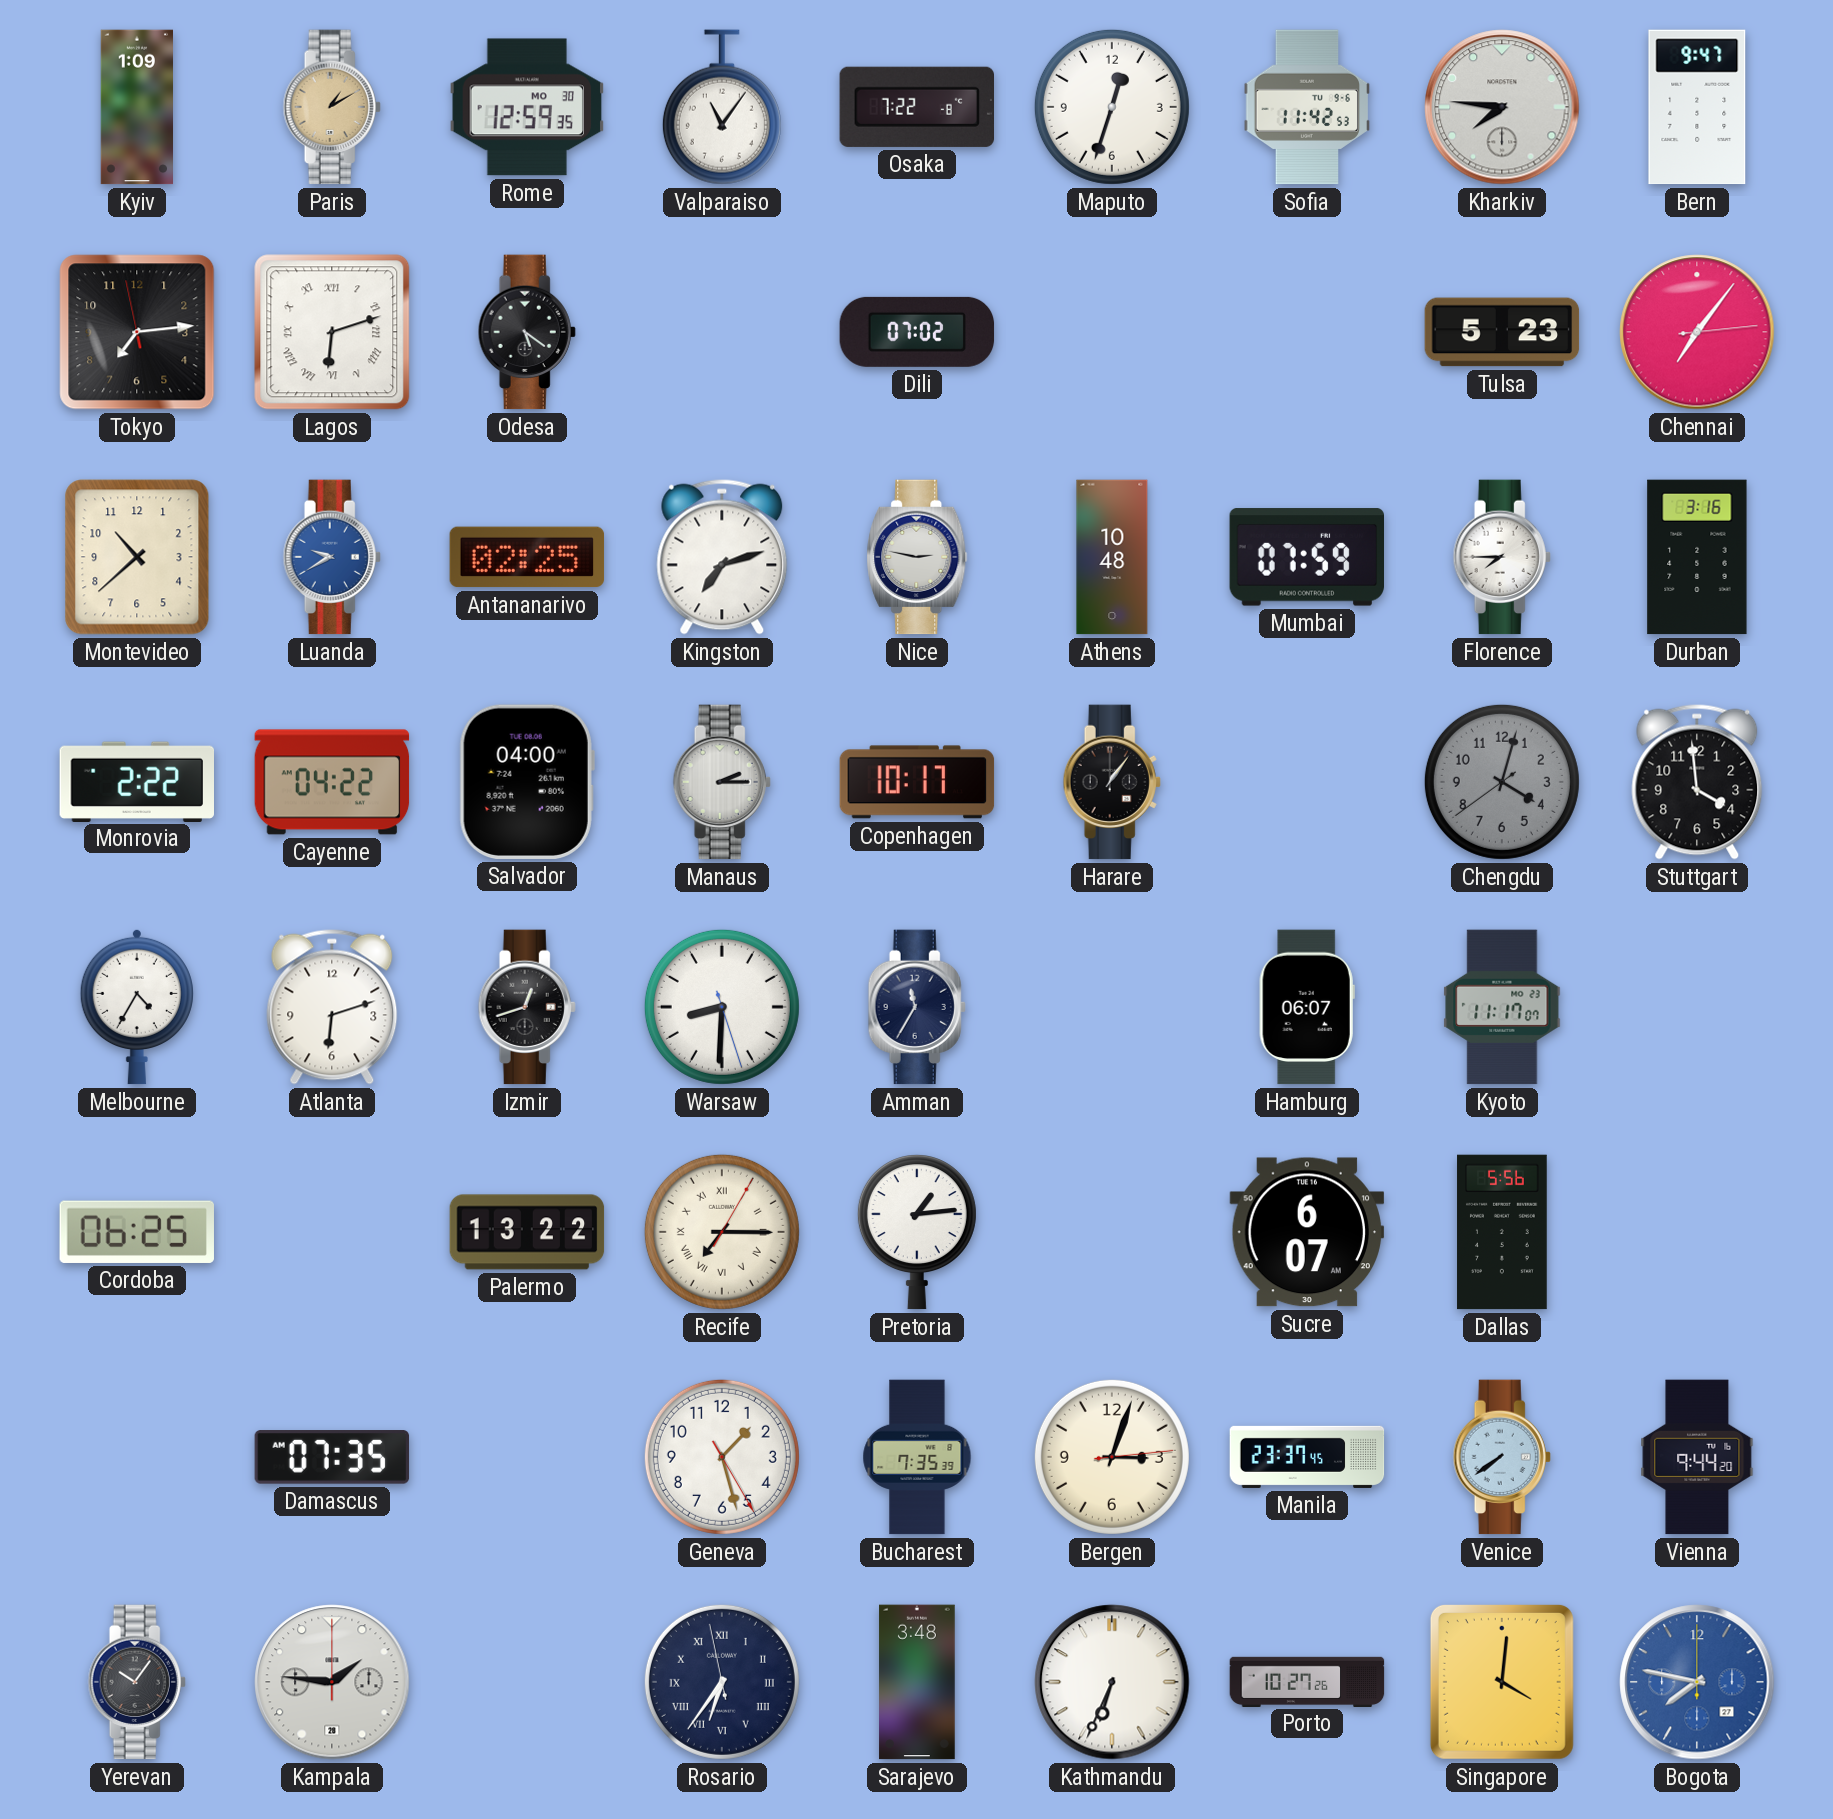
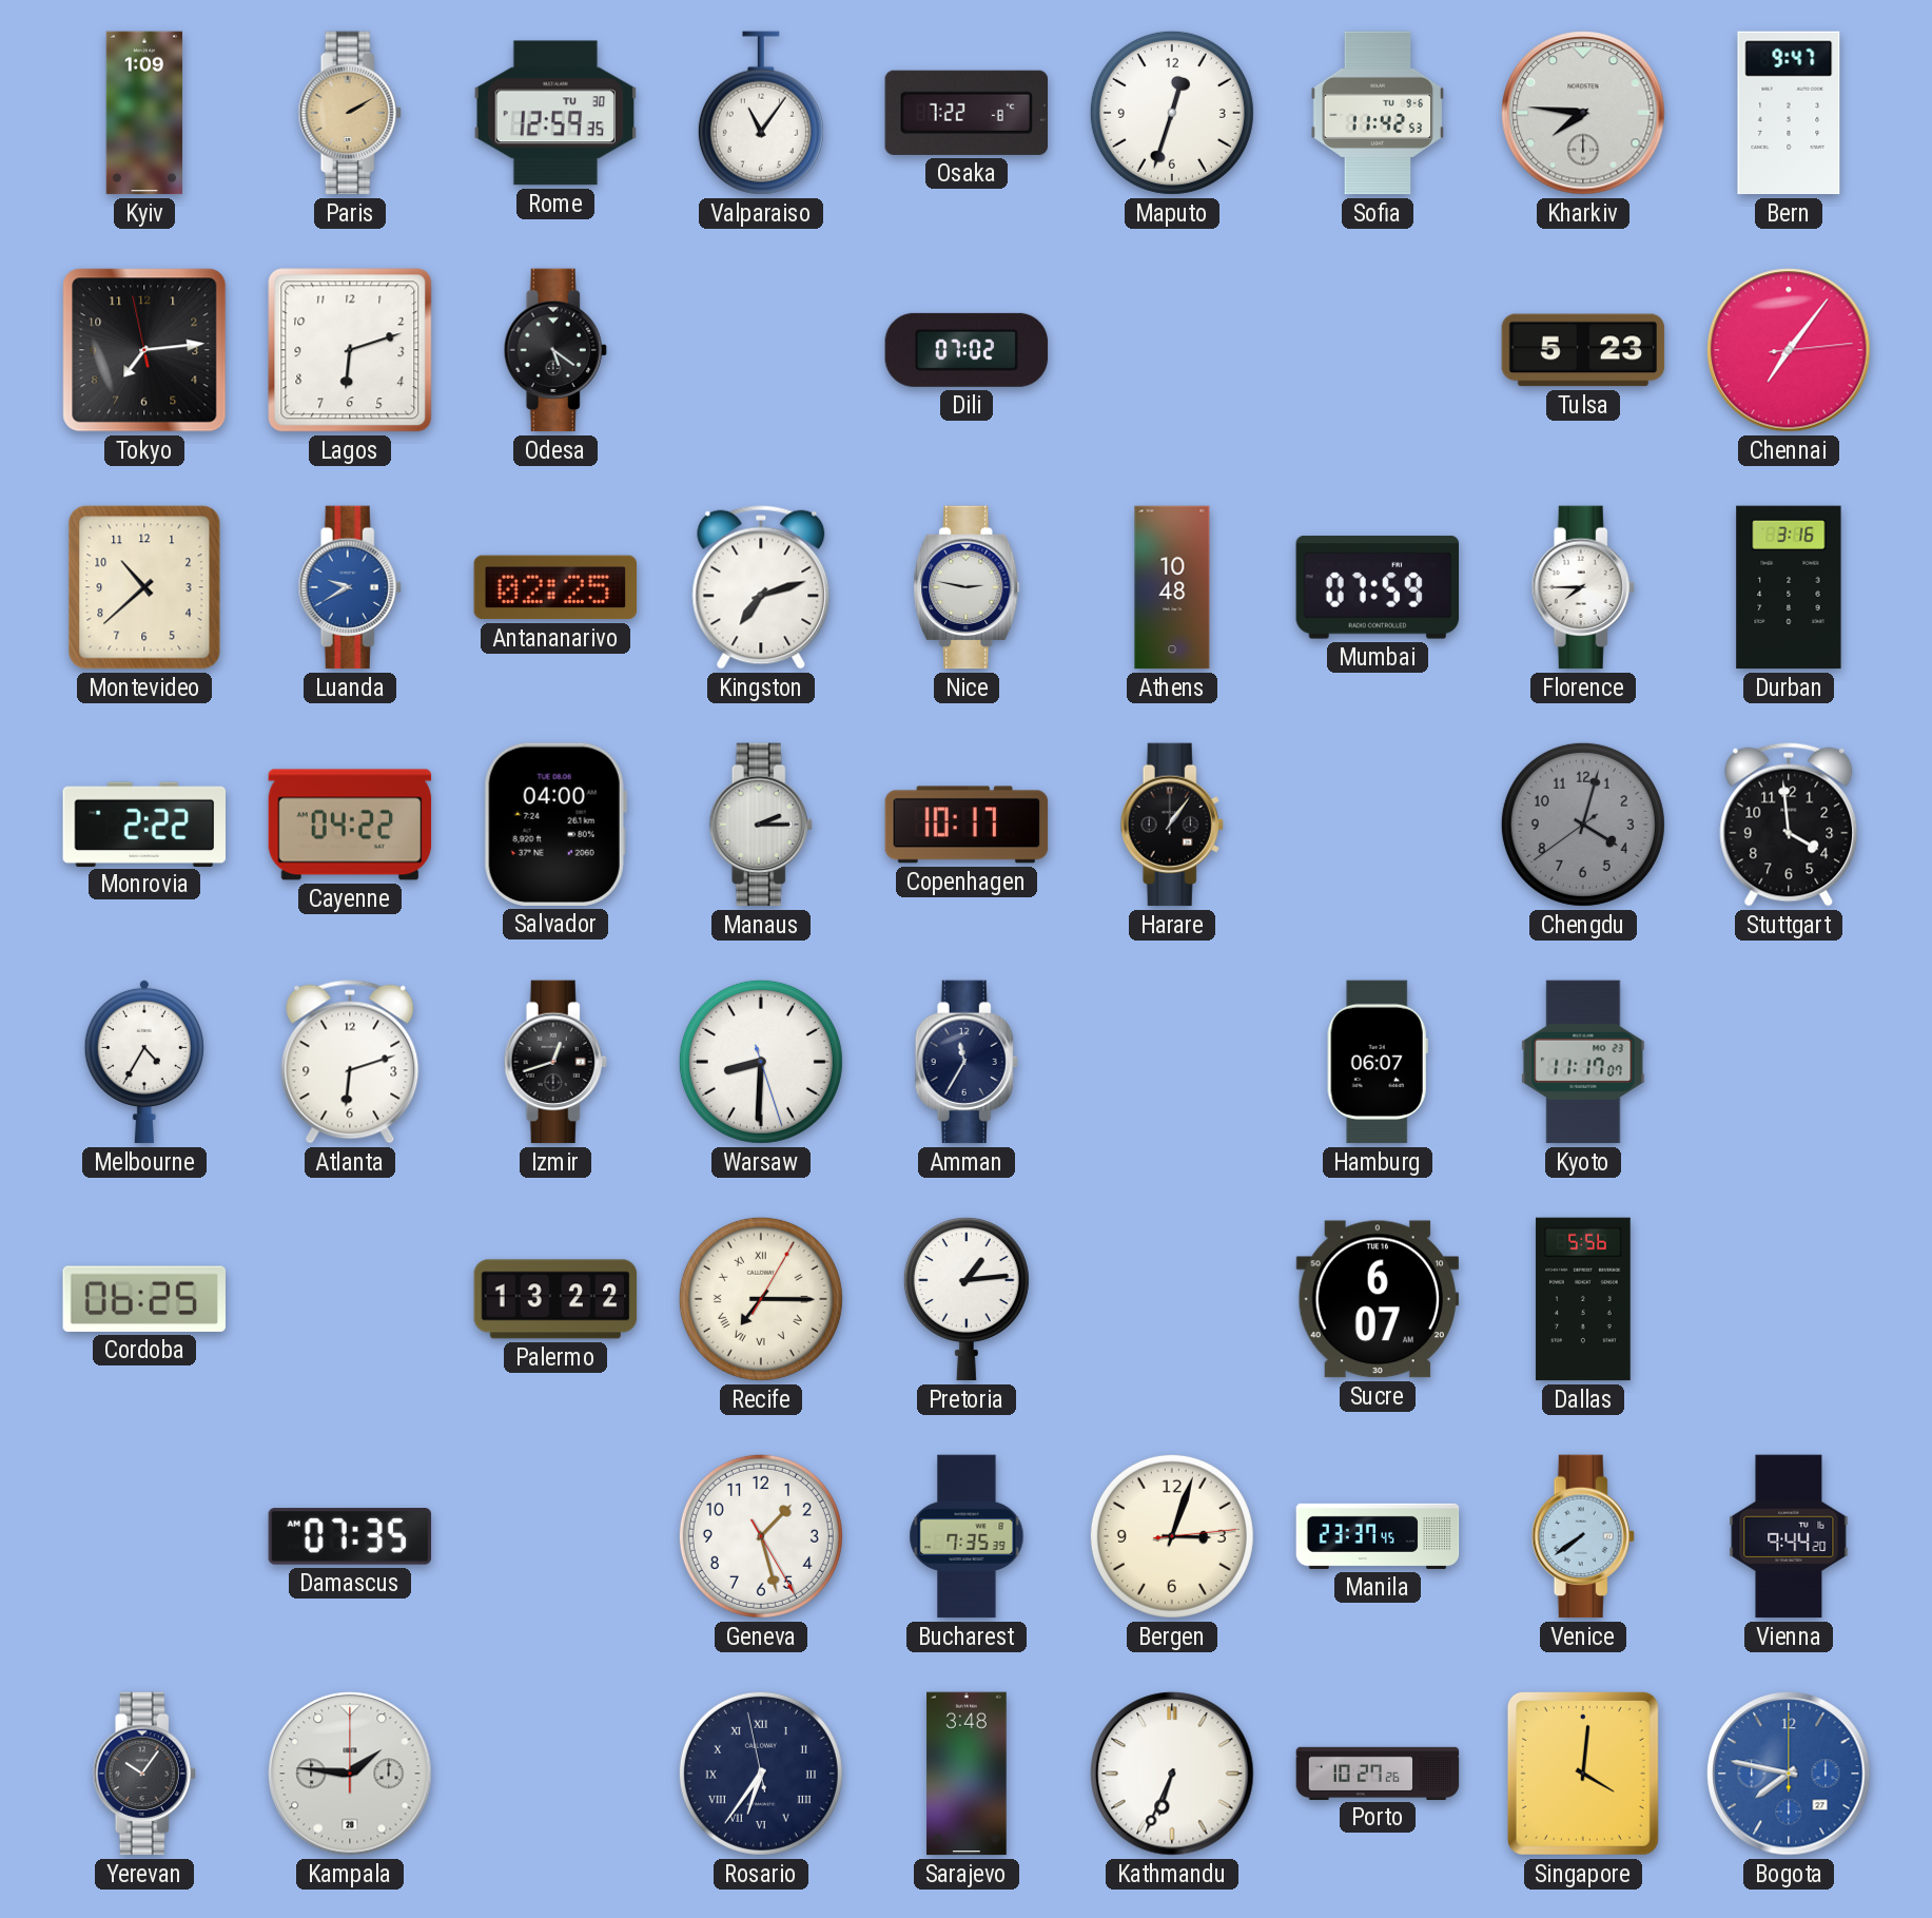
Paris: 1:10 -> 2:10
Rome date: MO 30 -> TU 30
Lagos numerals: Roman -> Arabic
